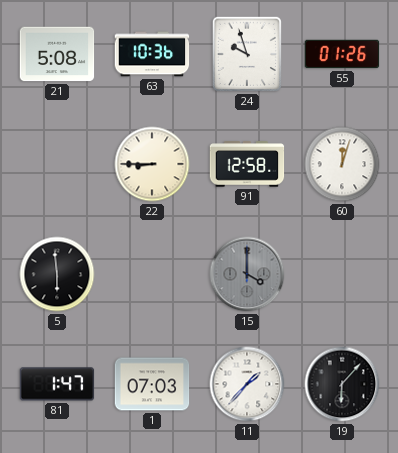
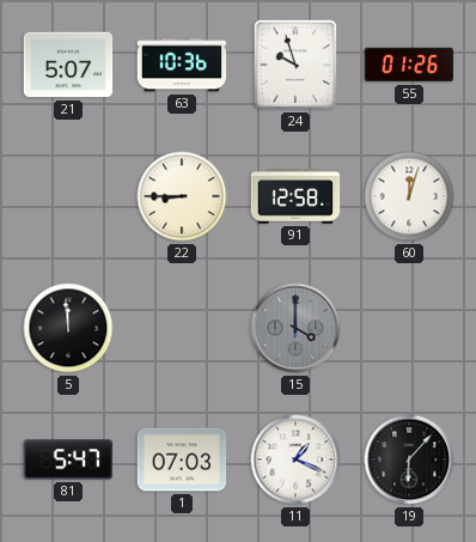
21: 5:08 -> 5:07
5: 5:59 -> 11:59
81: 1:47 -> 5:47
11: 1:37 -> 1:19
